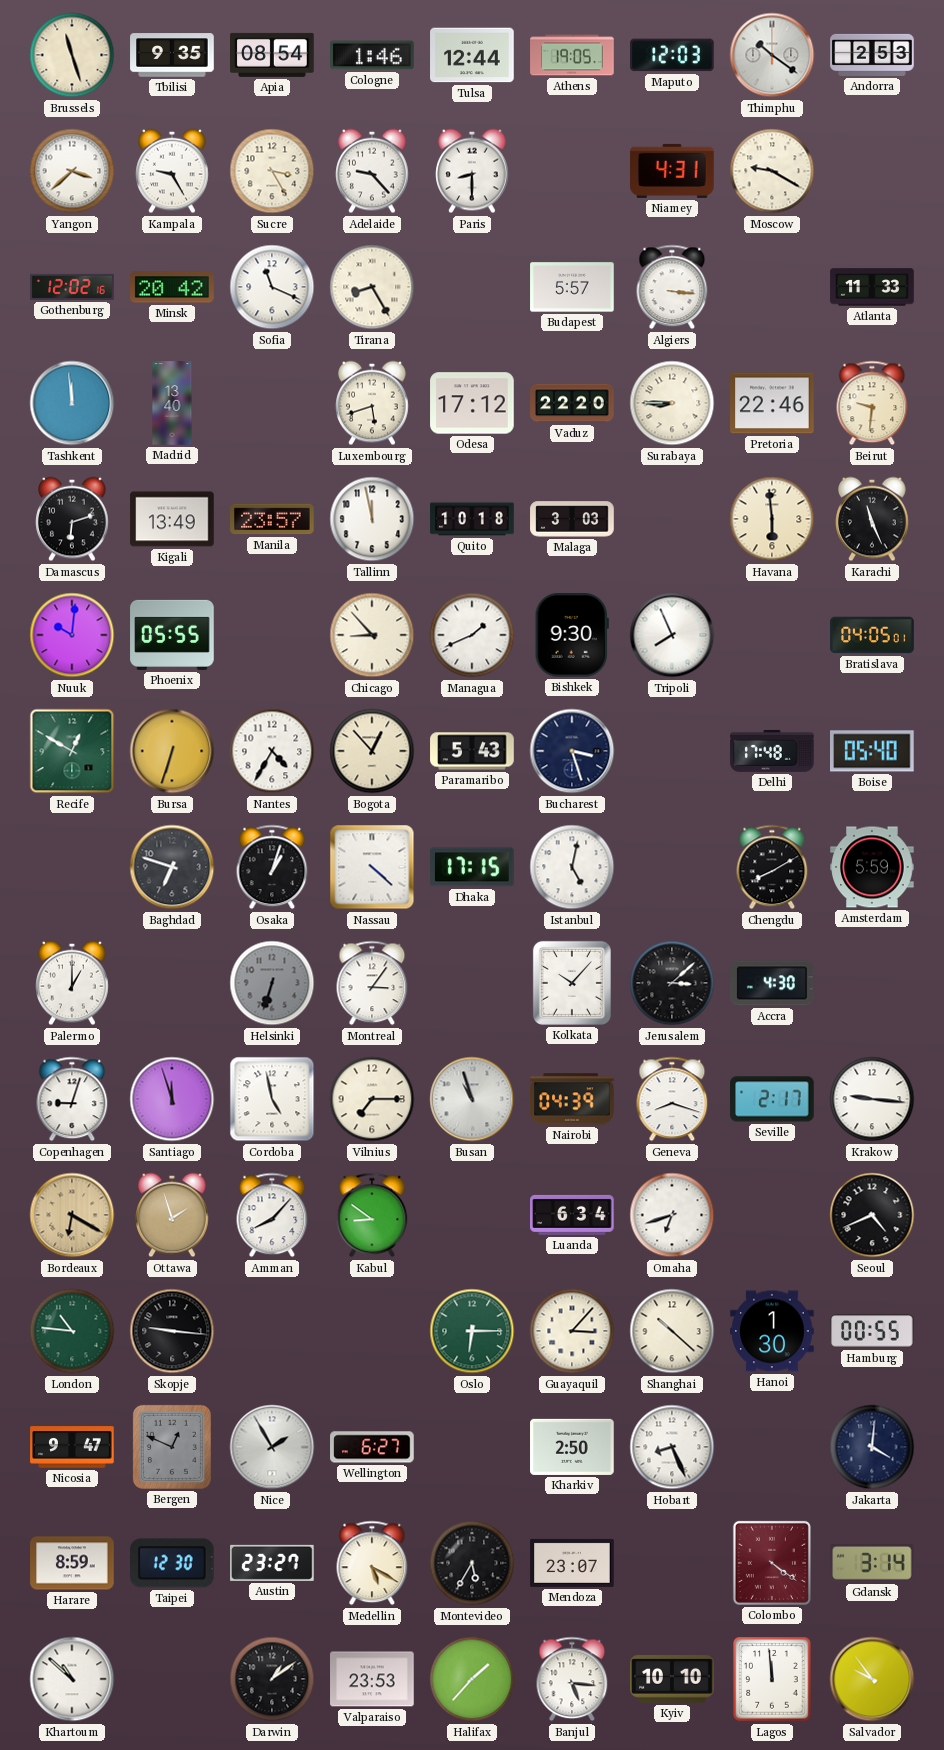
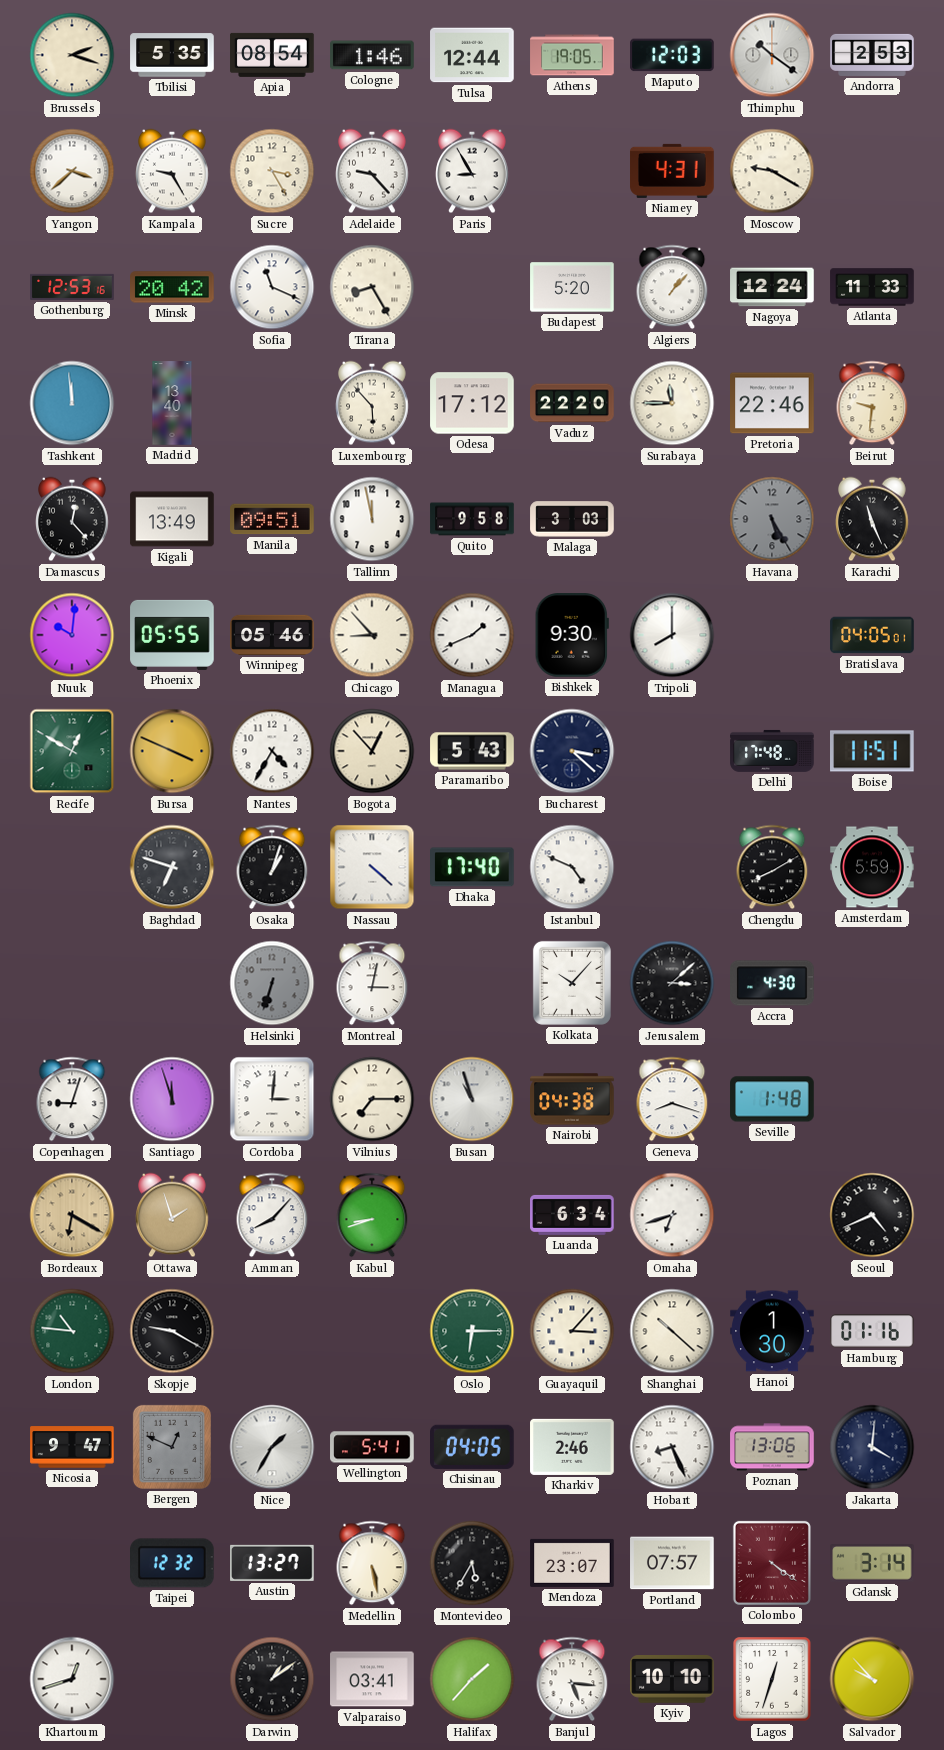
Brussels: 11:27 -> 2:18
Tbilisi: 9:35 -> 5:35
Paris: 8:30 -> 8:55
Gothenburg: 12:02 -> 12:53
Budapest: 5:57 -> 5:20
Algiers: 3:16 -> 1:07
Nagoya: none -> 12:24
Luxembourg: 5:42 -> 5:53
Surabaya: 8:45 -> 11:45
Damascus: 6:12 -> 12:23
Manila: 23:57 -> 09:51
Quito: 10:18 -> 9:58
Havana: 5:59 -> 5:25
Havana dial: cream -> grey
Winnipeg: none -> 05:46
Tripoli: 7:56 -> 8:00
Bursa: 6:33 -> 3:49
Bucharest: 3:27 -> 3:22
Boise: 05:40 -> 11:51
Dhaka: 17:15 -> 17:40
Istanbul: 5:02 -> 4:49
Palermo: 1:00 -> none
Montreal: 3:06 -> 3:02
Cordoba: 4:58 -> 3:01
Nairobi: 04:39 -> 04:38
Seville: 2:17 -> 1:48
Krakow: 9:16 -> none
Kabul: 8:51 -> 8:42
Skopje: 9:16 -> 9:20
Hamburg: 00:55 -> 01:16
Nice: 1:55 -> 1:35
Wellington: 6:27 -> 5:41
Chisinau: none -> 04:05
Kharkiv: 2:50 -> 2:46
Poznan: none -> 13:06
Harare: 8:59 -> none
Taipei: 12:30 -> 12:32
Austin: 23:27 -> 13:27
Medellin: 5:20 -> 5:28
Portland: none -> 07:57
Khartoum: 10:52 -> 12:42
Valparaiso: 23:53 -> 03:41
Lagos: 11:59 -> 12:33
Salvador: 9:54 -> 9:53
